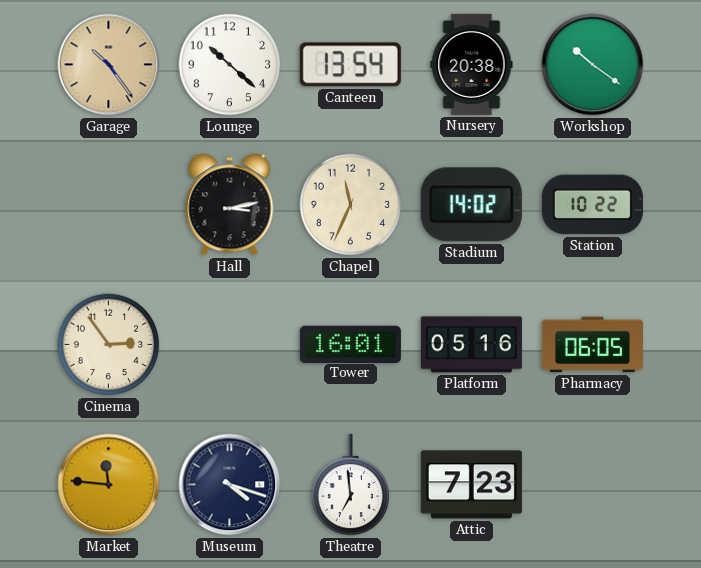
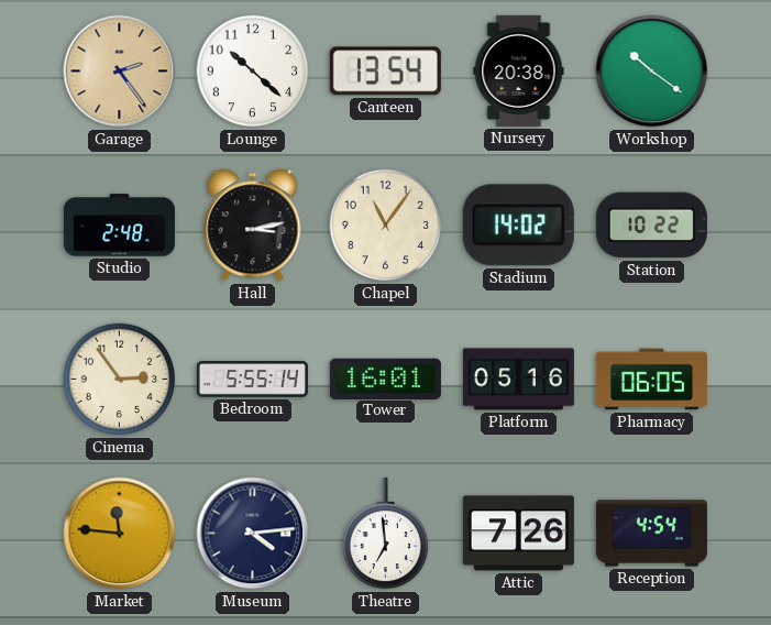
Garage: 10:24 -> 2:24
Studio: none -> 2:48
Chapel: 11:34 -> 11:06
Bedroom: none -> 5:55
Museum: 4:18 -> 4:14
Attic: 7:23 -> 7:26
Reception: none -> 4:54
